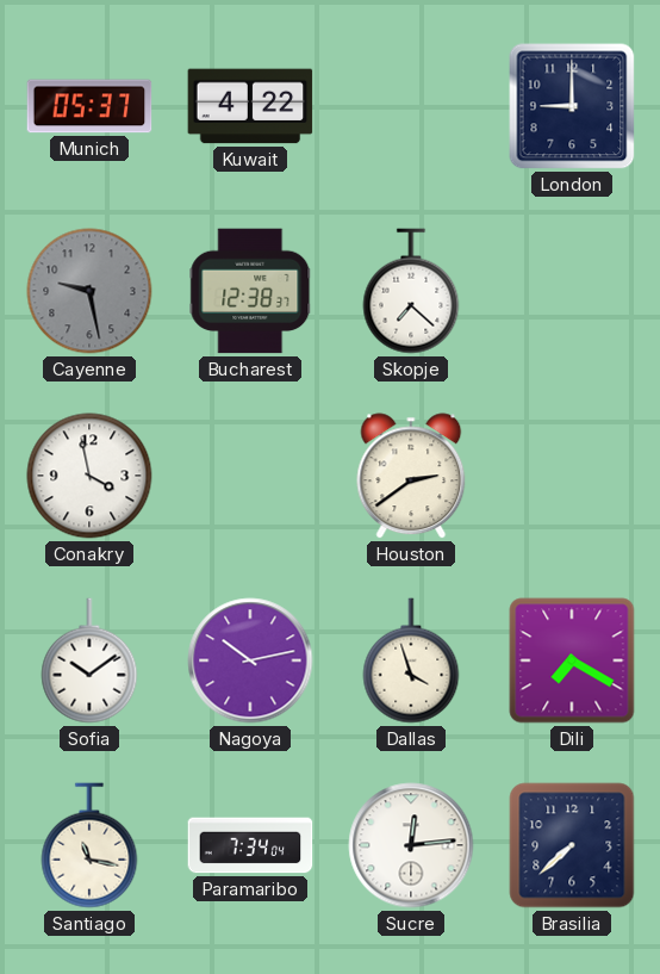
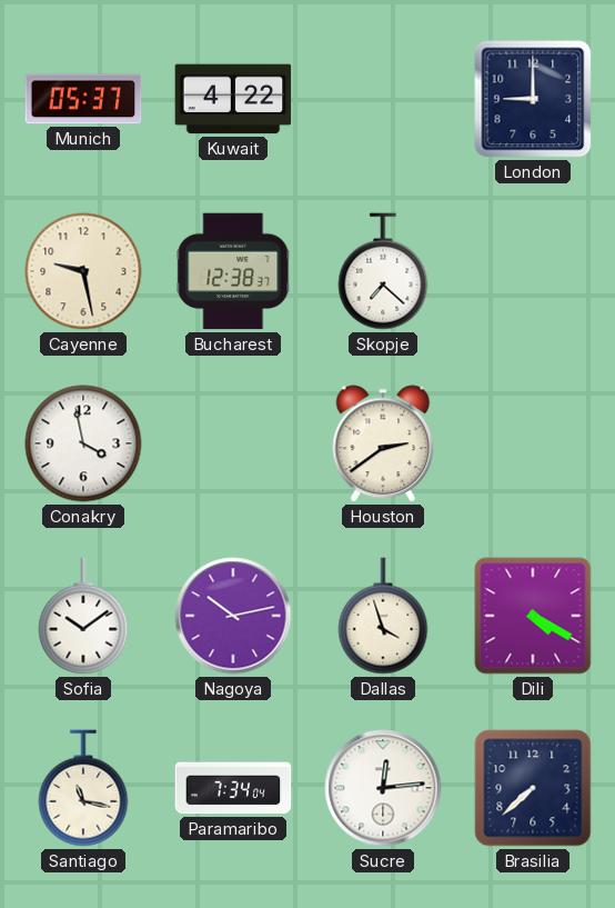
Cayenne dial: grey -> cream
Dili: 7:20 -> 4:20
